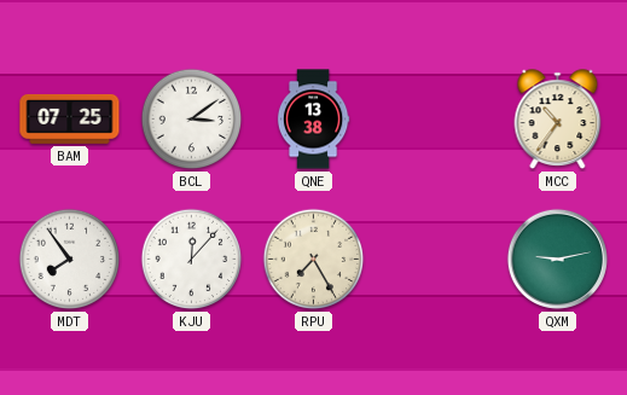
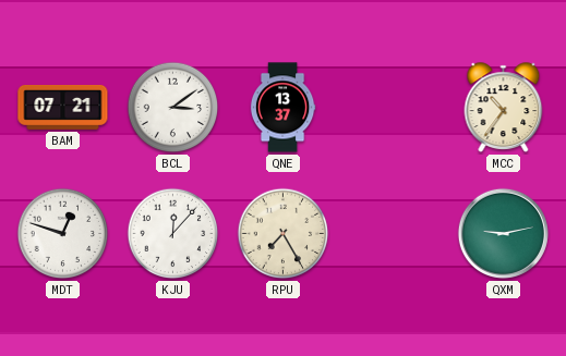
BAM: 07:25 -> 07:21
QNE: 13:38 -> 13:37
MDT: 7:54 -> 12:48
